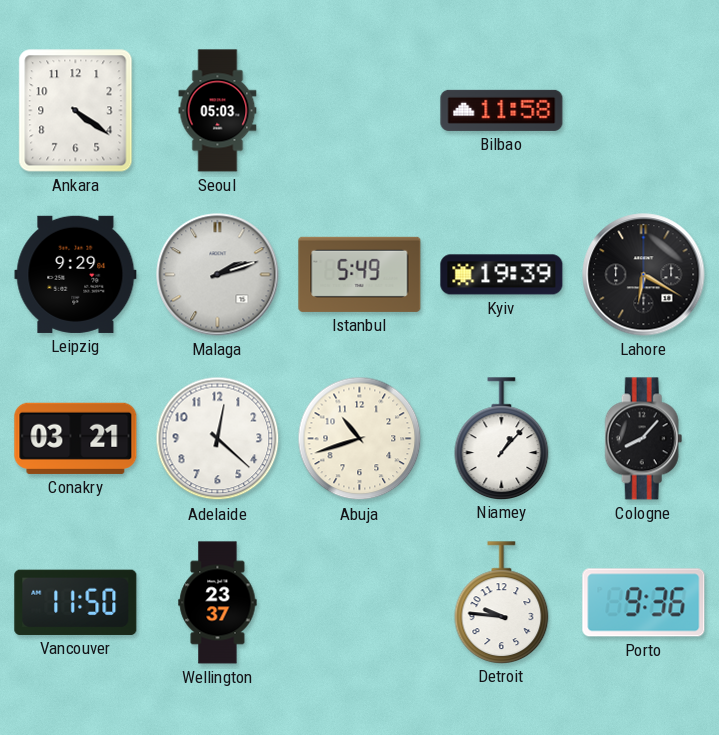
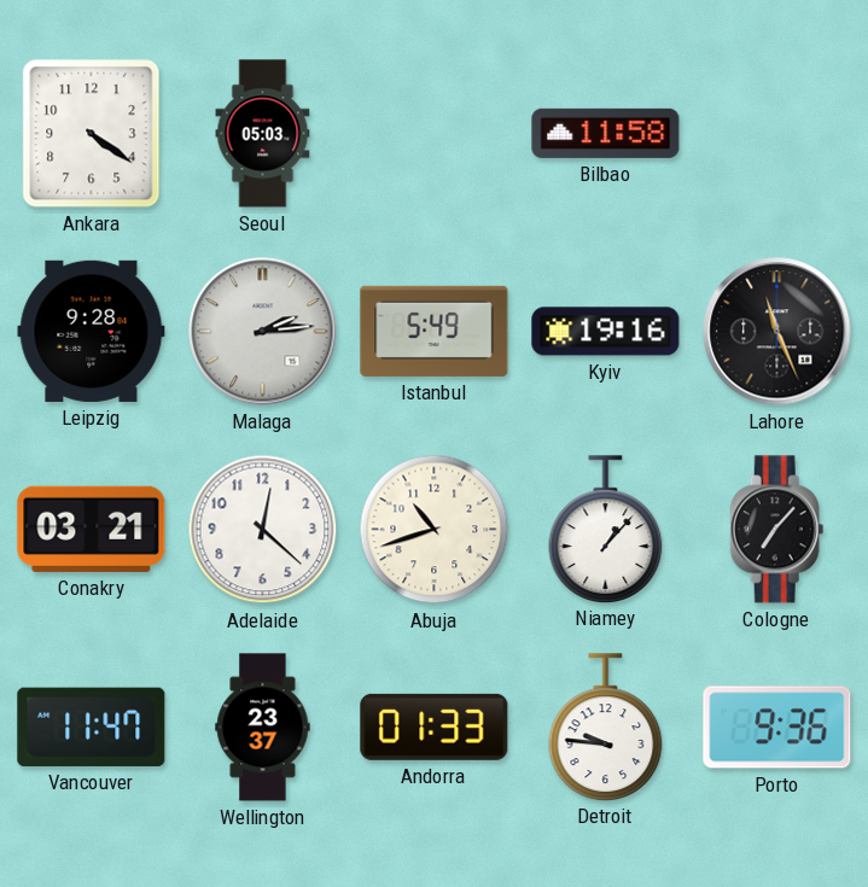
Leipzig: 9:29 -> 9:28
Malaga: 2:12 -> 2:14
Kyiv: 19:39 -> 19:16
Lahore: 6:20 -> 11:26
Cologne: 8:07 -> 7:07
Vancouver: 11:50 -> 11:47
Andorra: none -> 01:33
